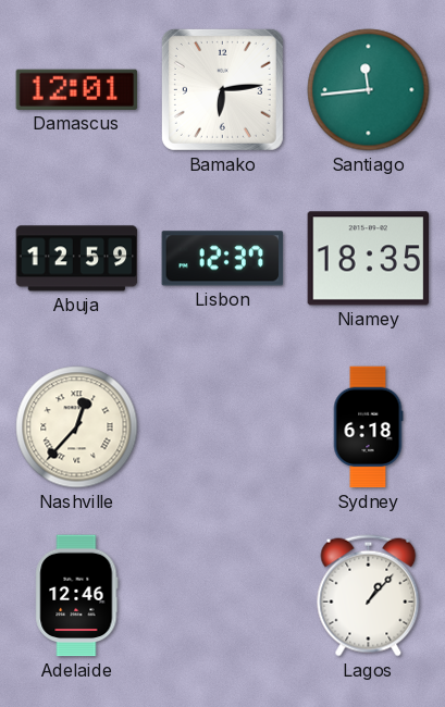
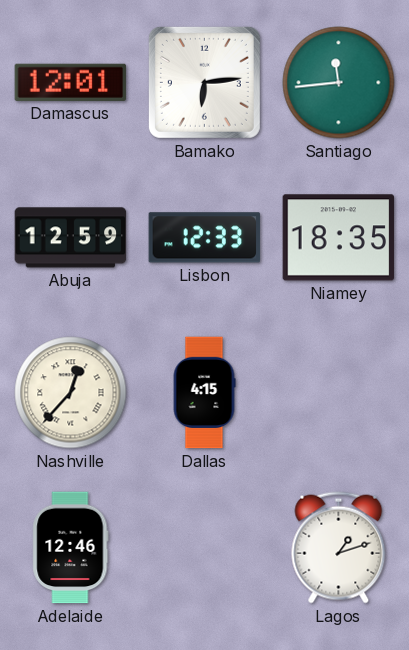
Lisbon: 12:37 -> 12:33
Dallas: none -> 4:15
Sydney: 6:18 -> none
Lagos: 1:07 -> 1:12
